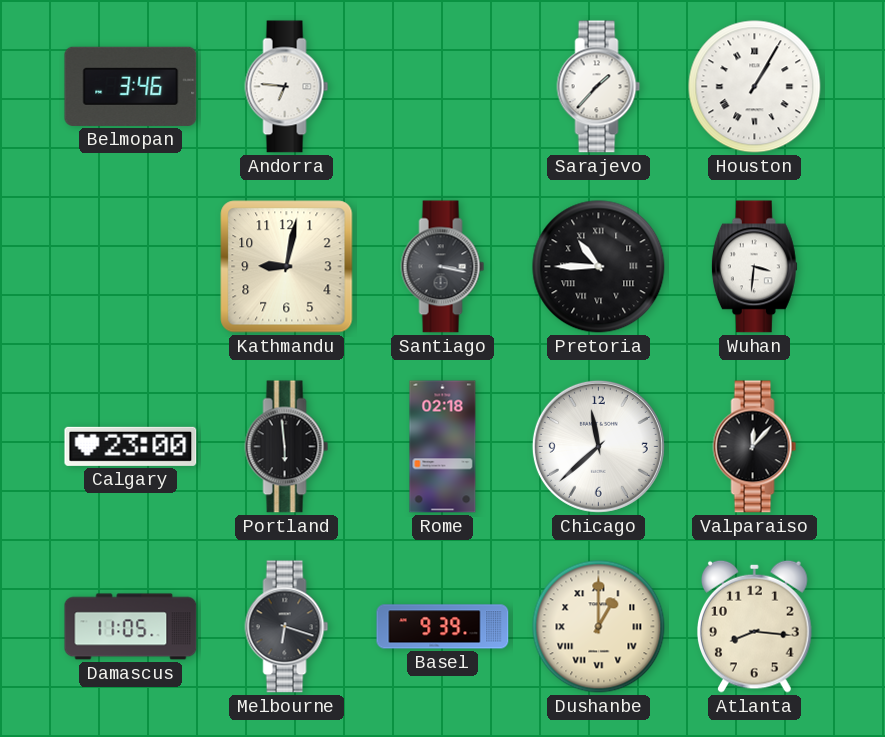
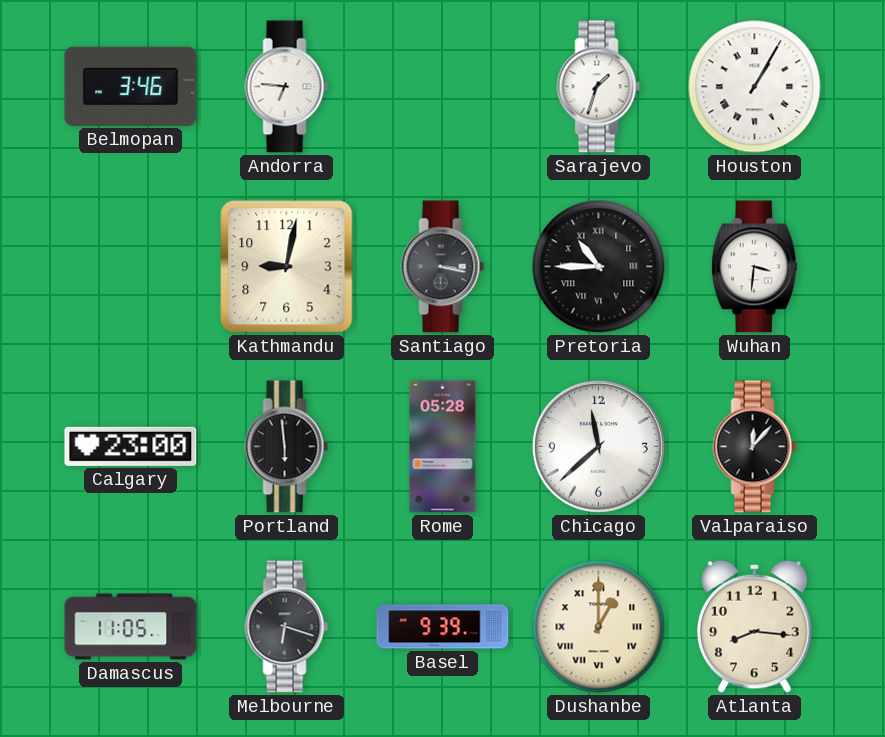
Sarajevo: 1:37 -> 1:33
Rome: 02:18 -> 05:28
